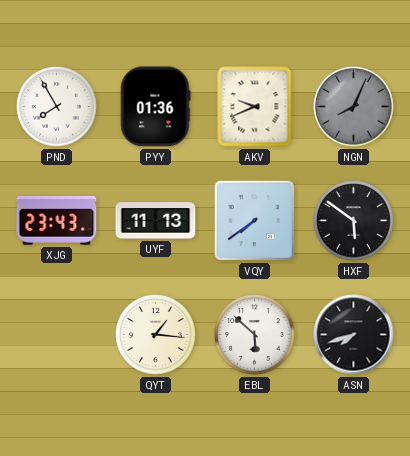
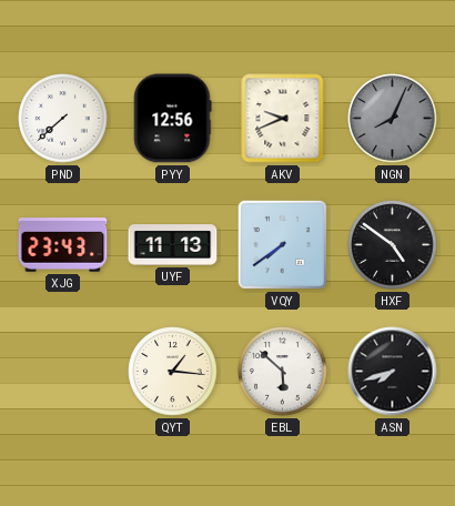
PND: 7:55 -> 7:38
PYY: 01:36 -> 12:56
HXF: 5:51 -> 4:51
